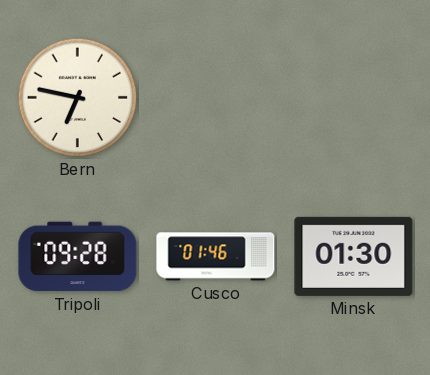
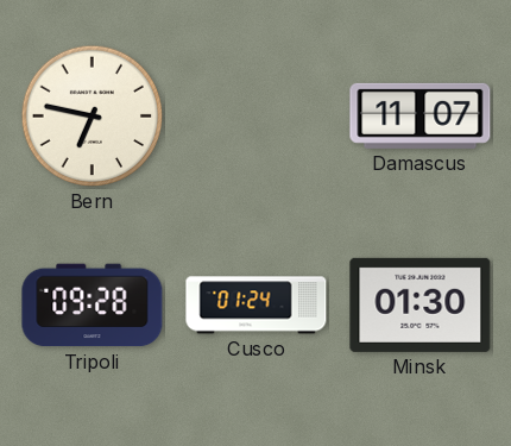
Damascus: none -> 11:07
Cusco: 01:46 -> 01:24
